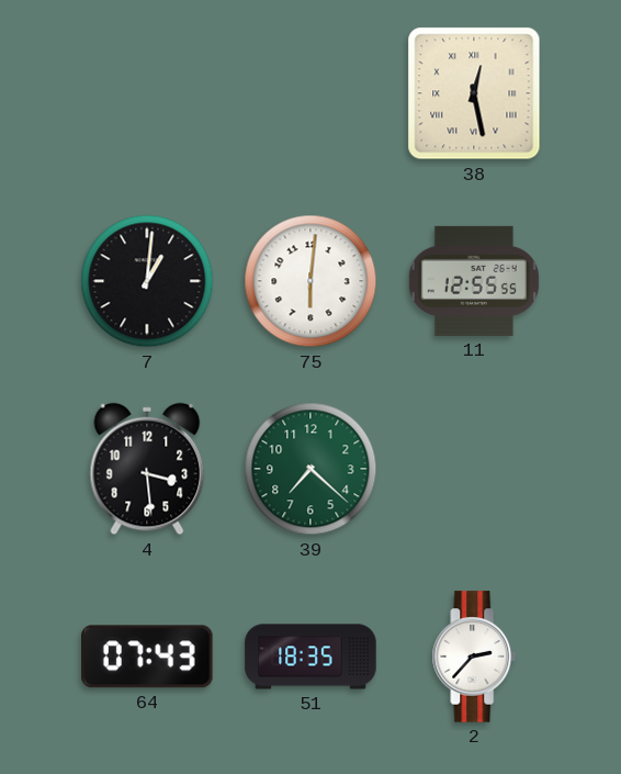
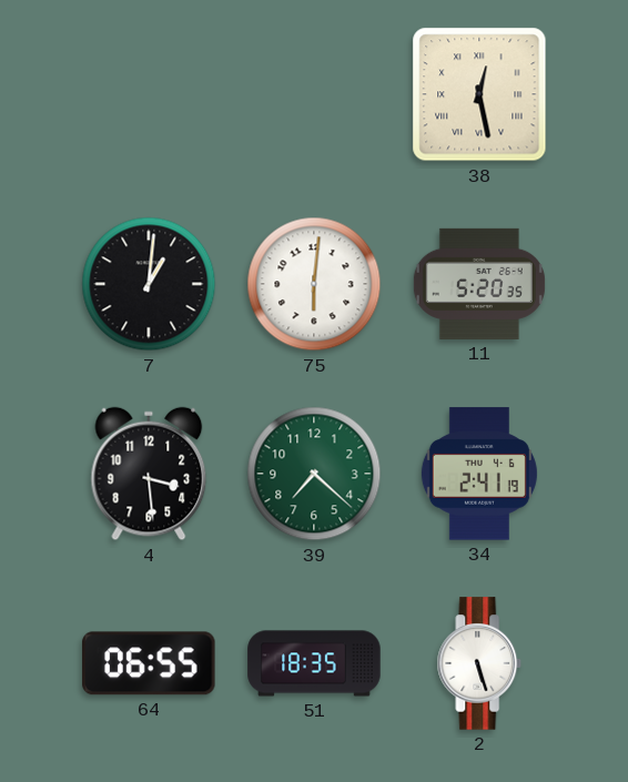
11: 12:55 -> 5:20
34: none -> 2:41
64: 07:43 -> 06:55
2: 2:37 -> 5:27
